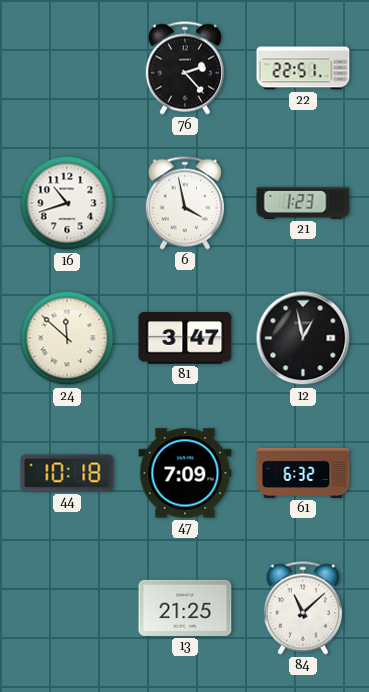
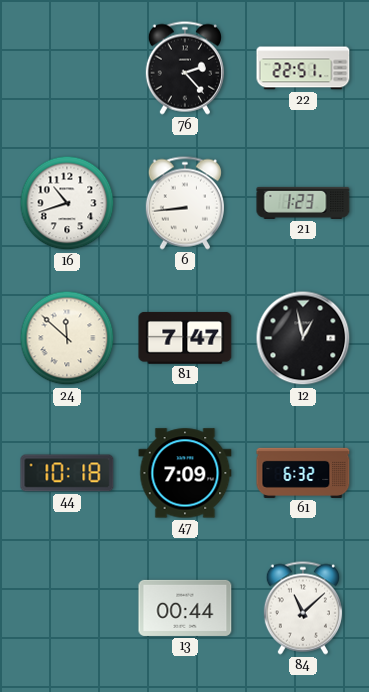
6: 3:58 -> 8:44
81: 3:47 -> 7:47
13: 21:25 -> 00:44
